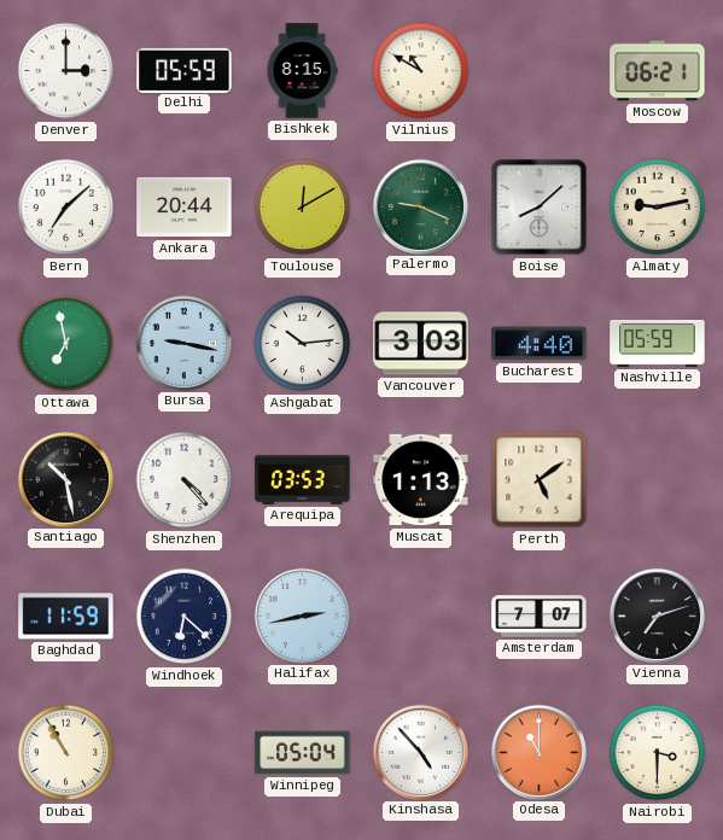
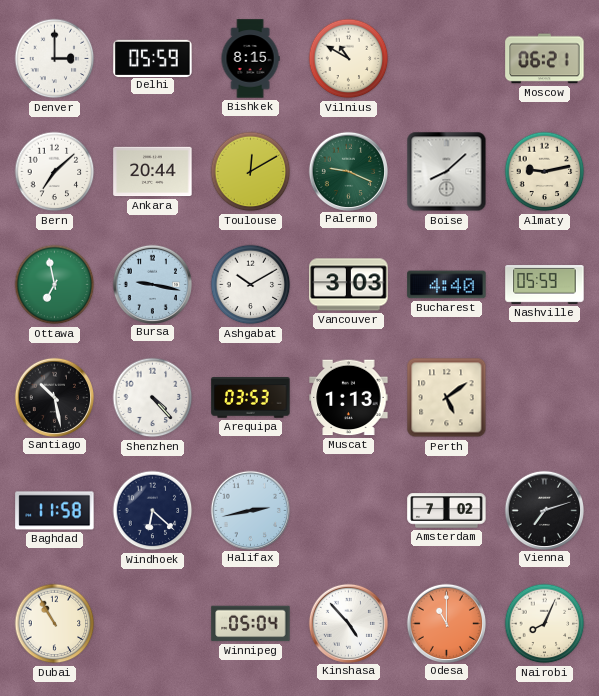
Ashgabat: 10:14 -> 10:10
Baghdad: 11:59 -> 11:58
Amsterdam: 7:07 -> 7:02
Nairobi: 3:30 -> 8:04
